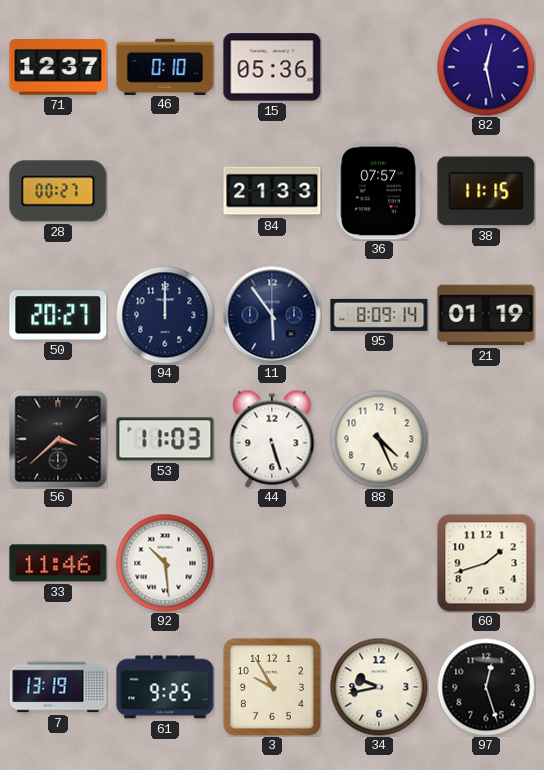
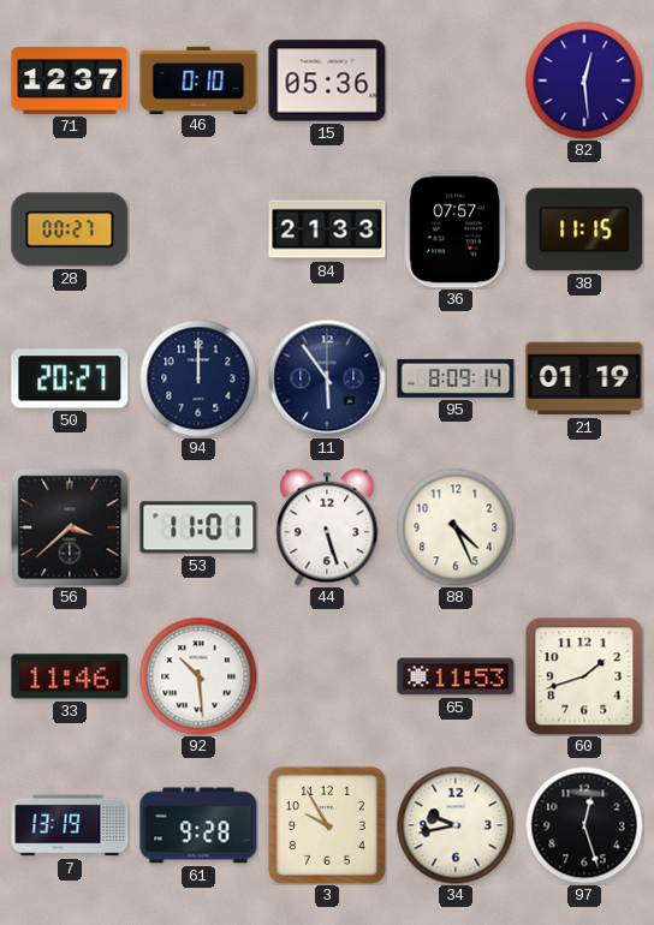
82: 12:28 -> 12:29
53: 11:03 -> 11:01
65: none -> 11:53
61: 9:25 -> 9:28
